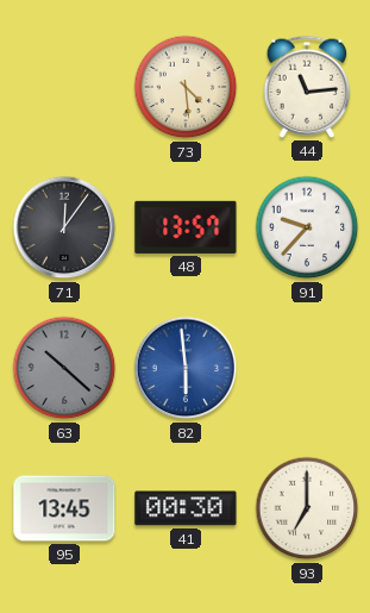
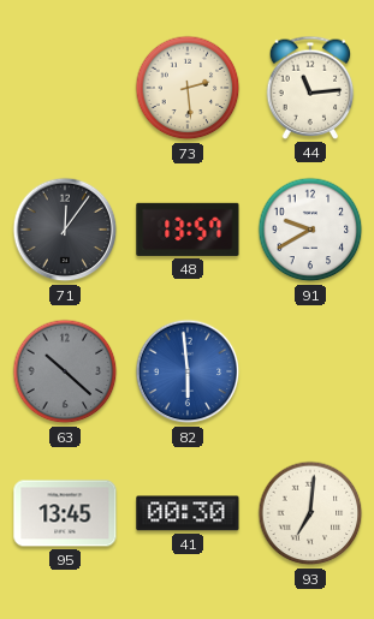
73: 4:29 -> 2:29
91: 9:37 -> 9:40
93: 7:00 -> 7:01
